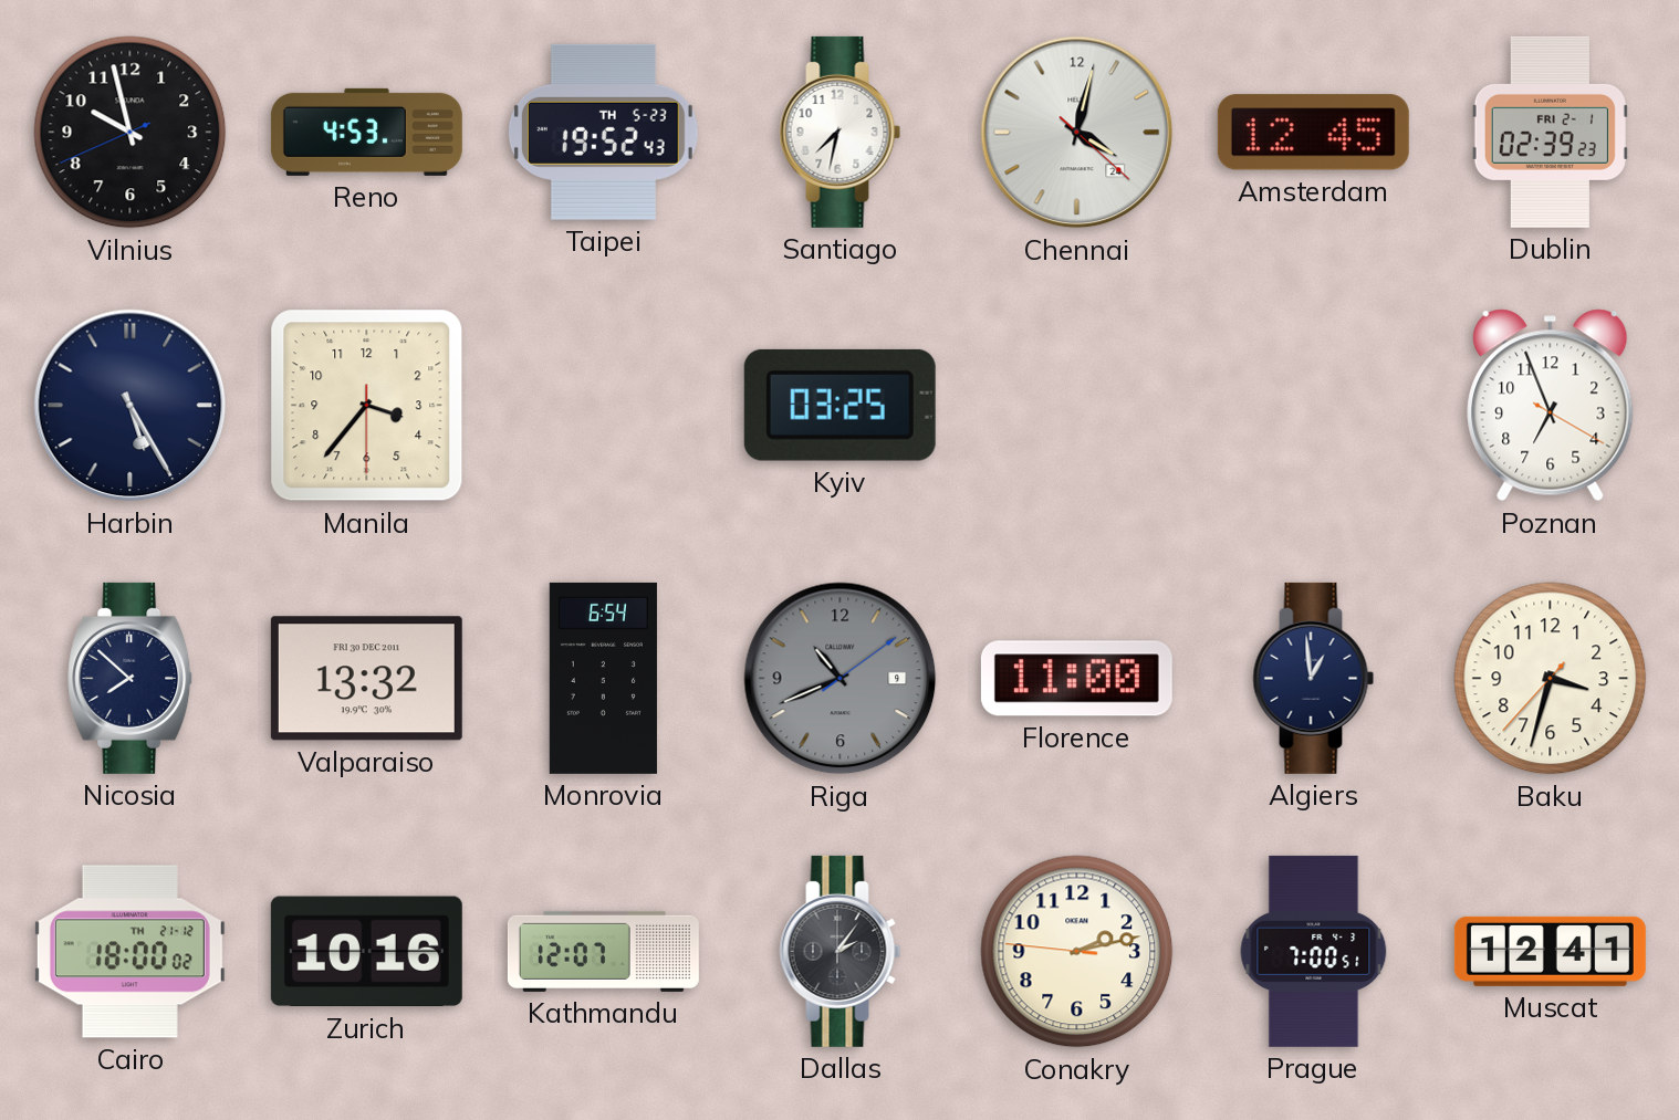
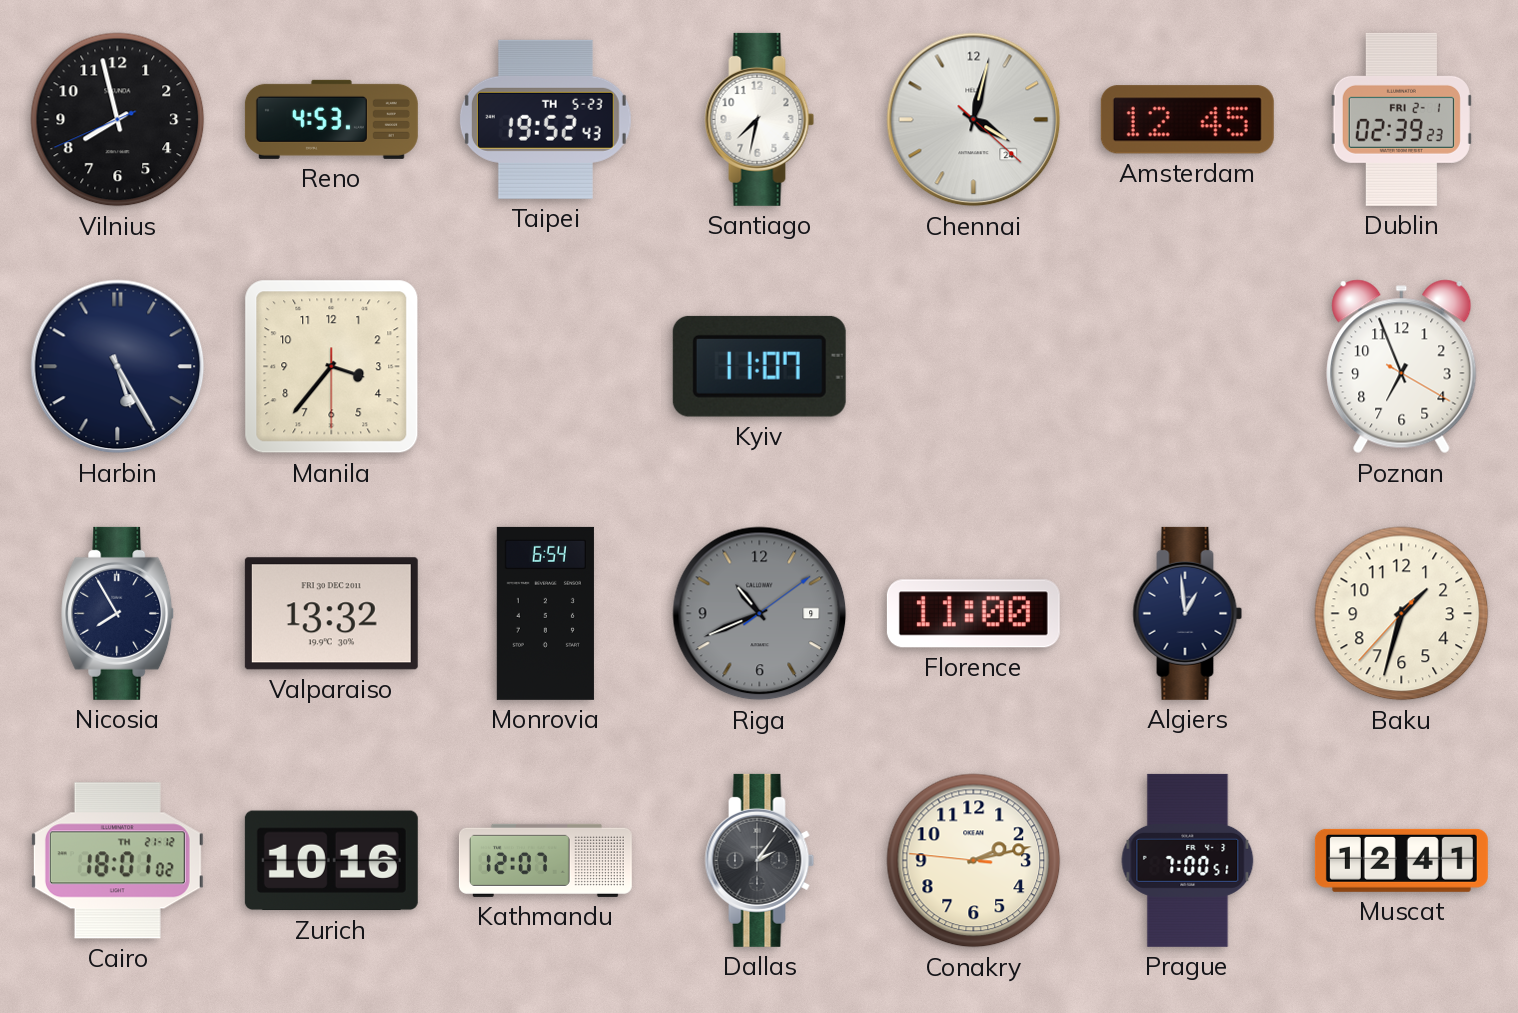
Vilnius: 9:57 -> 7:57
Kyiv: 03:25 -> 11:07
Nicosia: 7:52 -> 7:55
Baku: 3:32 -> 1:32
Cairo: 18:00 -> 18:01
